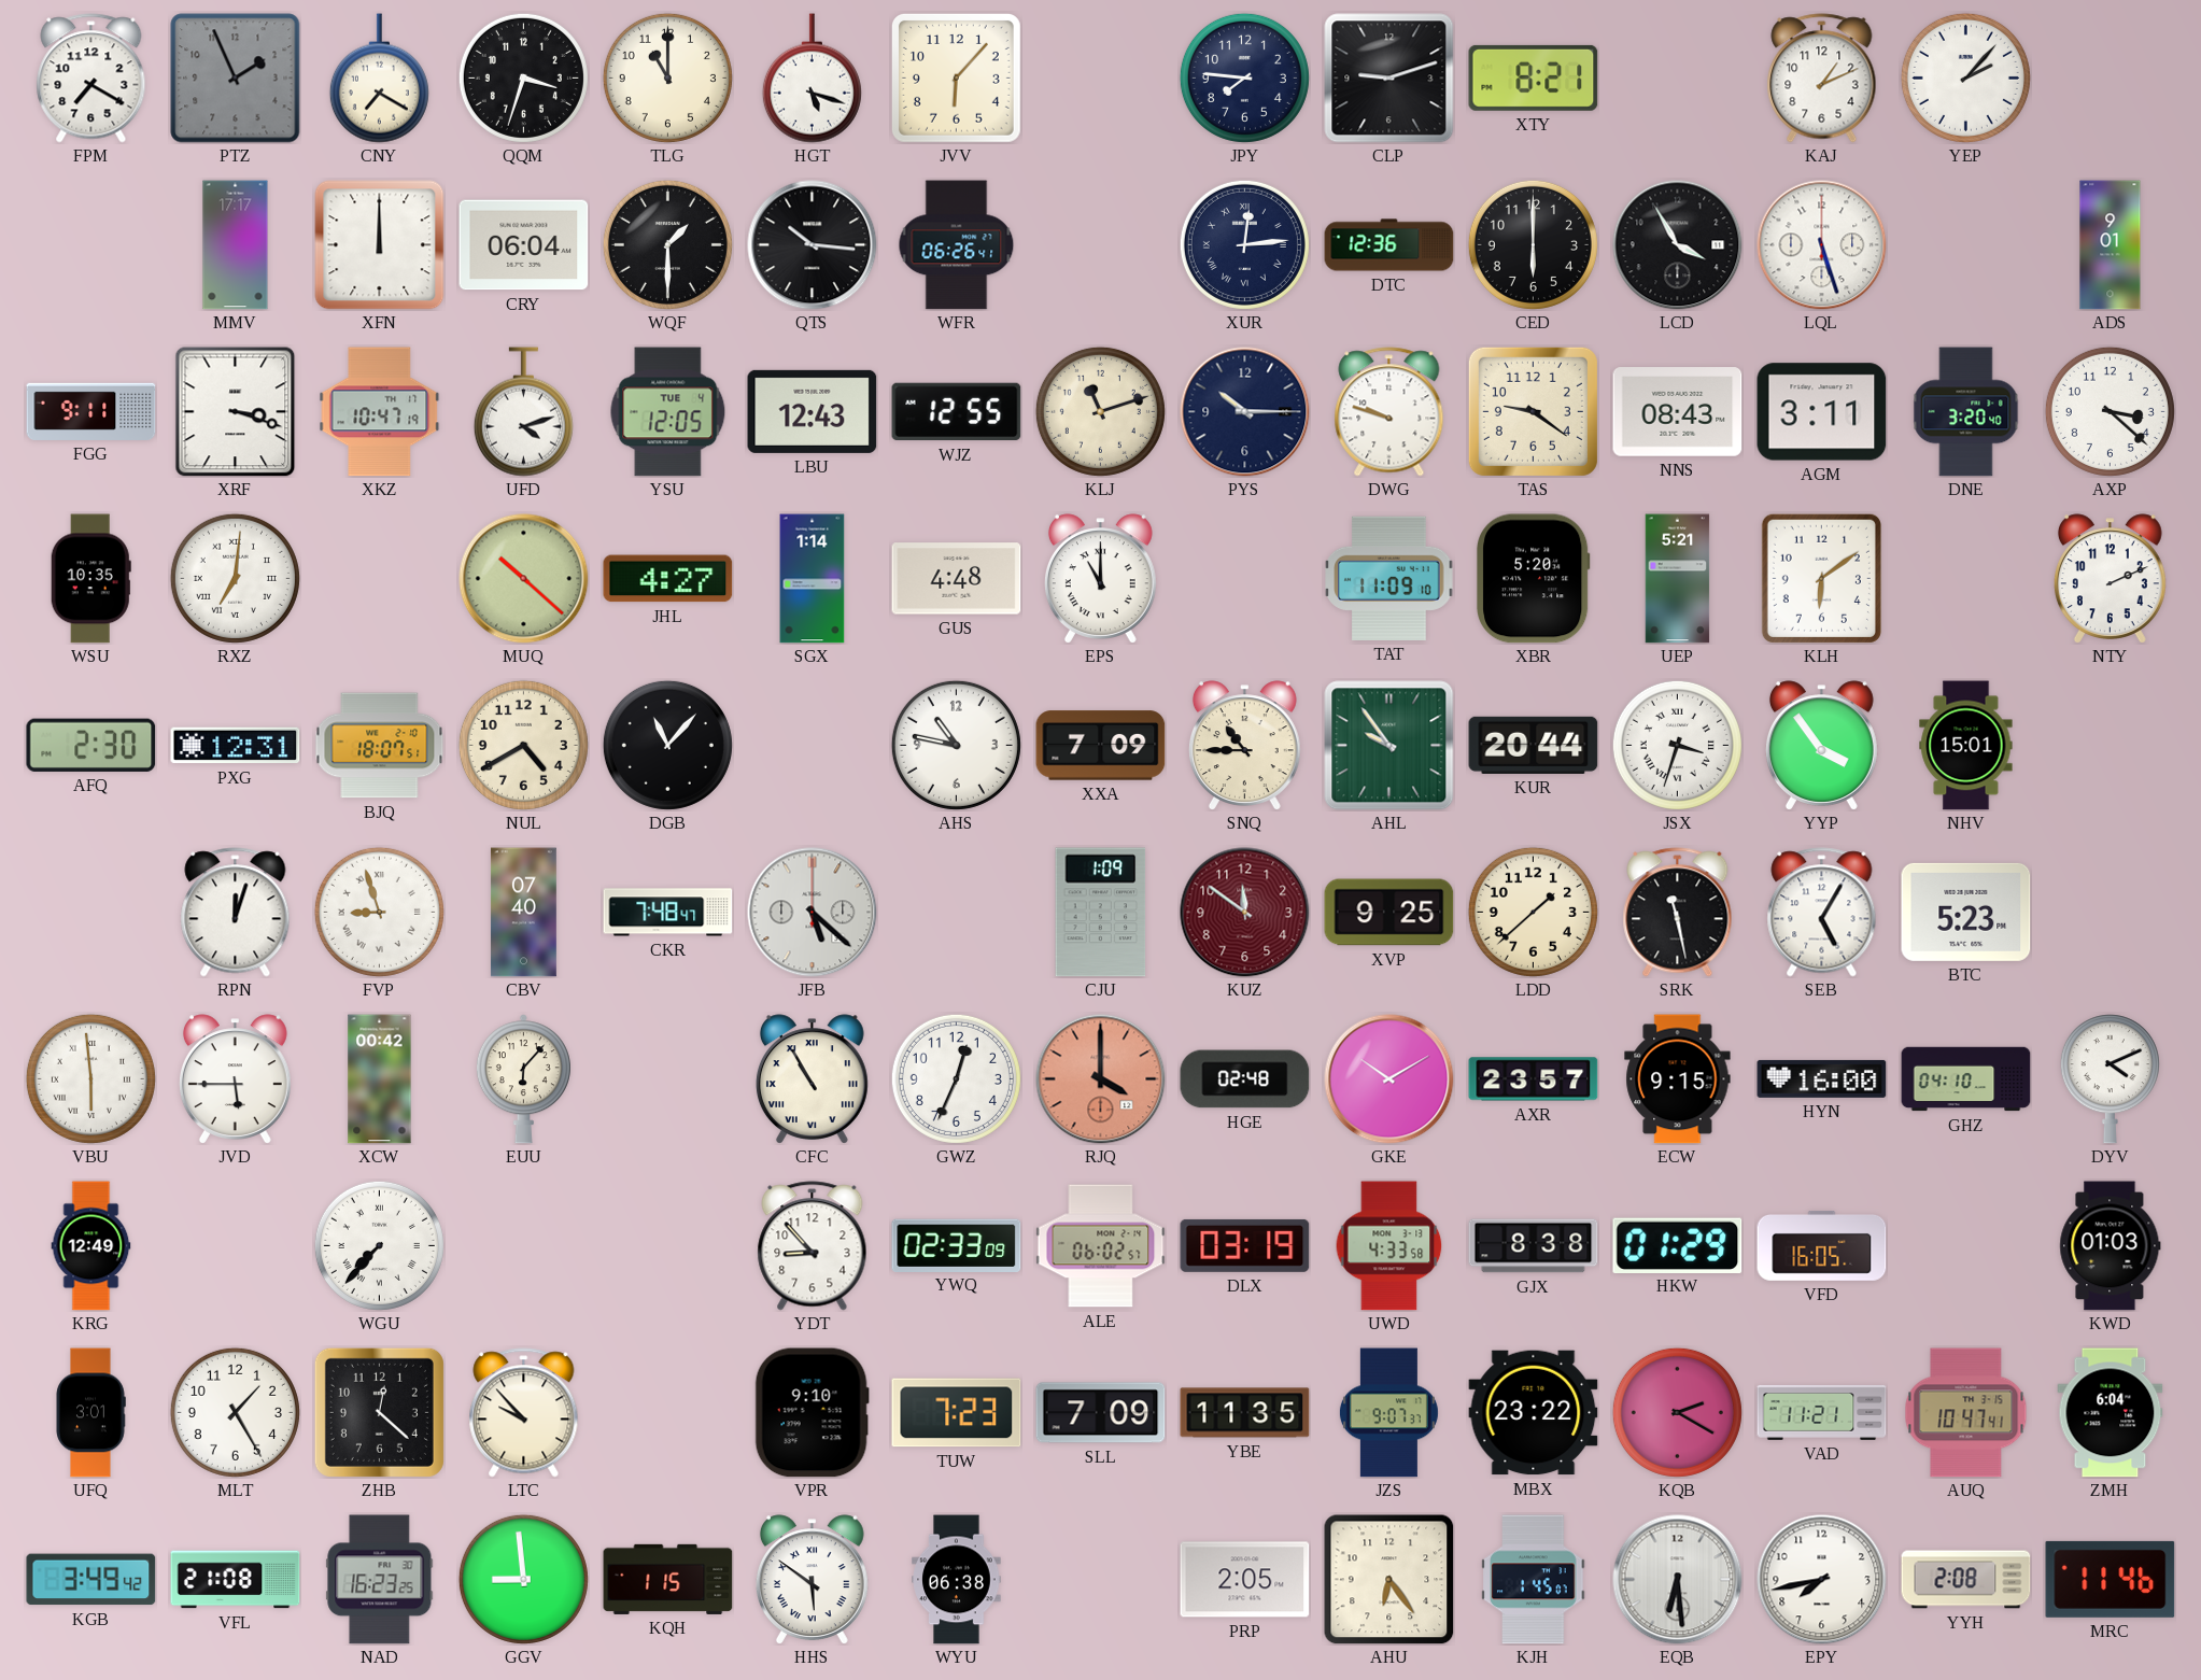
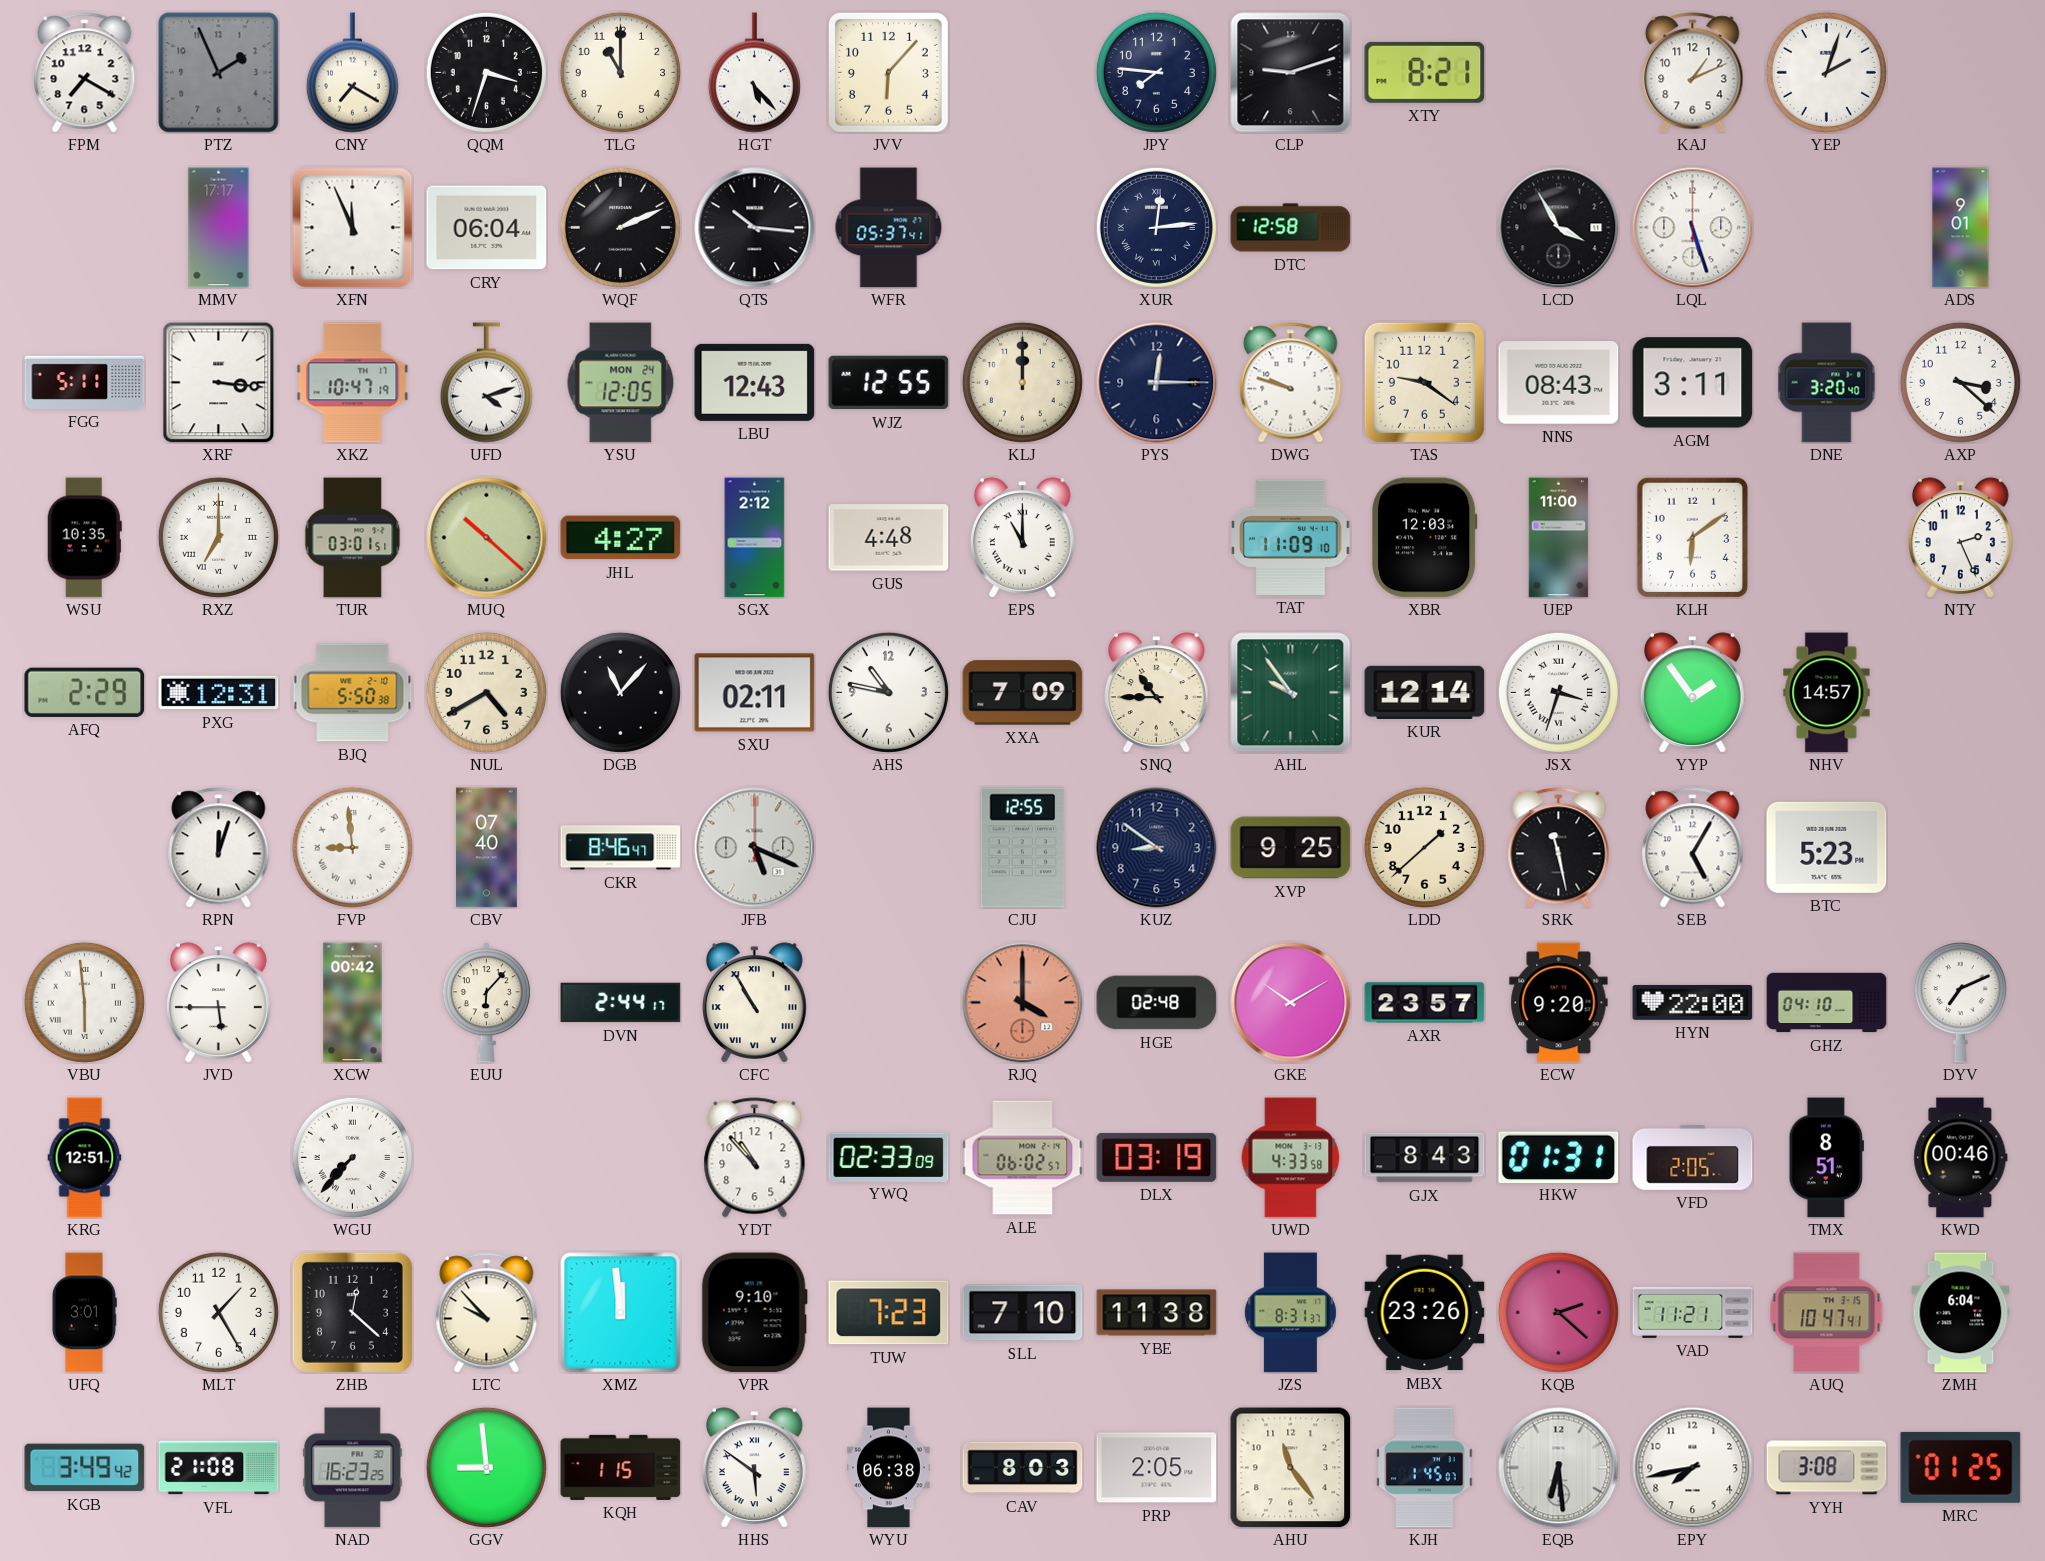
HGT: 5:18 -> 5:23
YEP: 2:07 -> 2:03
XFN: 12:00 -> 11:56
WQF: 1:30 -> 2:11
WFR: 06:26 -> 05:37
DTC: 12:36 -> 12:58
CED: 6:00 -> none
FGG: 9:11 -> 5:11
XRF: 3:18 -> 3:16
YSU date: TUE 4 -> MON 24
KLJ: 11:12 -> 12:00
PYS: 10:15 -> 12:15
RXZ: 7:01 -> 7:00
TUR: none -> 03:01
SGX: 1:14 -> 2:12
XBR: 5:20 -> 12:03
UEP: 5:21 -> 11:00
NTY: 2:11 -> 2:26
AFQ: 2:30 -> 2:29
BJQ: 18:07 -> 5:50
SXU: none -> 02:11
KUR: 20:44 -> 12:14
YYP: 3:54 -> 1:54
NHV: 15:01 -> 14:57
FVP: 8:57 -> 8:59
CKR: 7:48 -> 8:46
JFB: 5:22 -> 5:19
CJU: 1:09 -> 12:55
KUZ: 11:51 -> 8:51
KUZ dial: burgundy -> navy
DVN: none -> 2:44
GWZ: 12:34 -> none
ECW: 9:15 -> 9:20
HYN: 16:00 -> 22:00
DYV: 4:11 -> 7:11
KRG: 12:49 -> 12:51
YDT: 8:53 -> 10:53
GJX: 8:38 -> 8:43
HKW: 01:29 -> 01:31
VFD: 16:05 -> 2:05
TMX: none -> 8:51
KWD: 01:03 -> 00:46
XMZ: none -> 11:59
SLL: 7:09 -> 7:10
YBE: 11:35 -> 11:38
JZS: 9:07 -> 8:31
MBX: 23:22 -> 23:26
KQB: 2:20 -> 2:22
CAV: none -> 8:03
AHU: 6:24 -> 11:24
YYH: 2:08 -> 3:08
MRC: 11:46 -> 01:25
